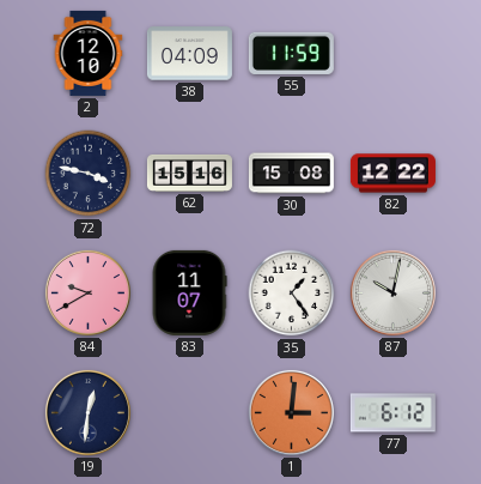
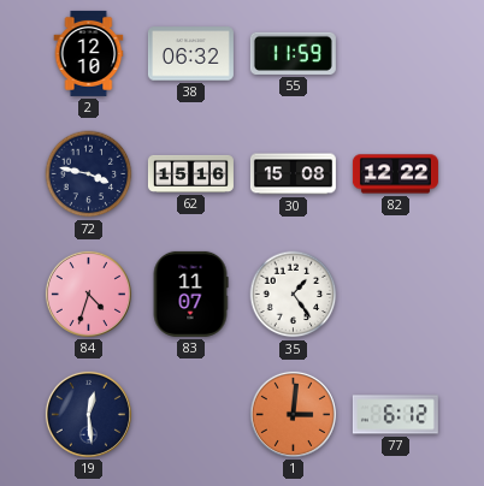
38: 04:09 -> 06:32
84: 9:40 -> 4:33
87: 10:02 -> none
19: 12:31 -> 12:29
